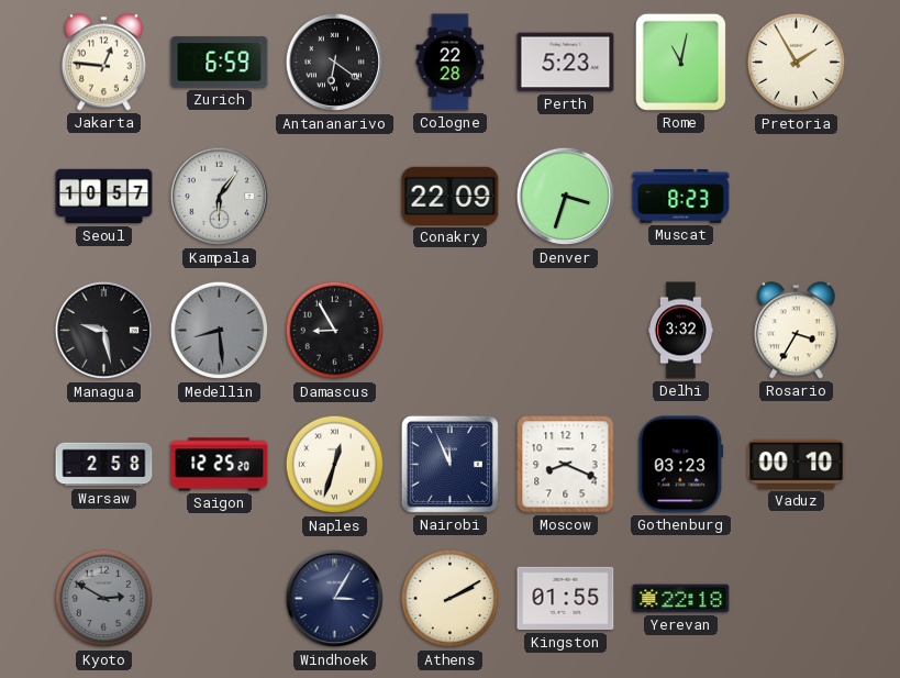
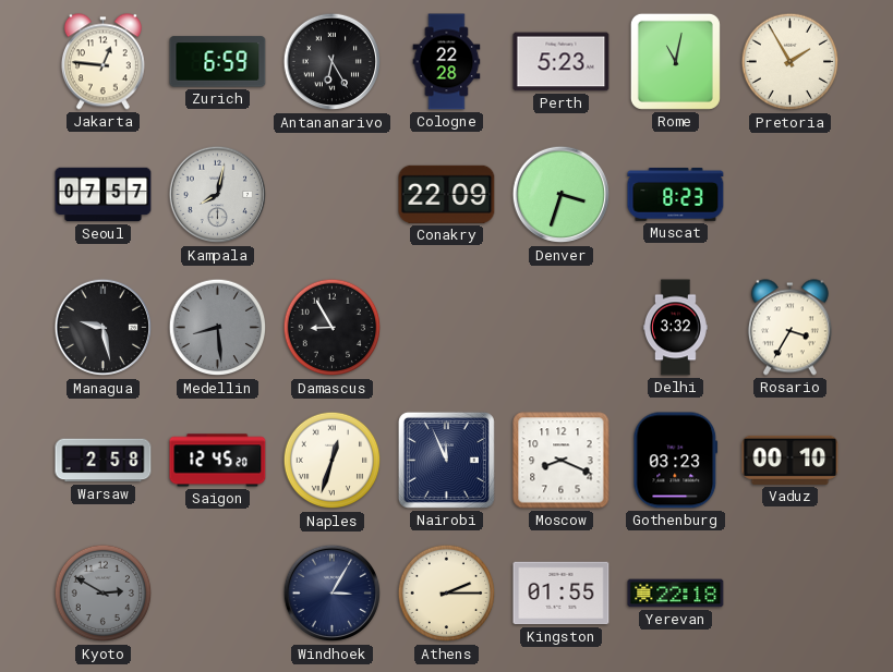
Antananarivo: 6:21 -> 6:25
Seoul: 10:57 -> 07:57
Kampala: 6:06 -> 8:02
Saigon: 12:25 -> 12:45
Athens: 2:10 -> 2:15
